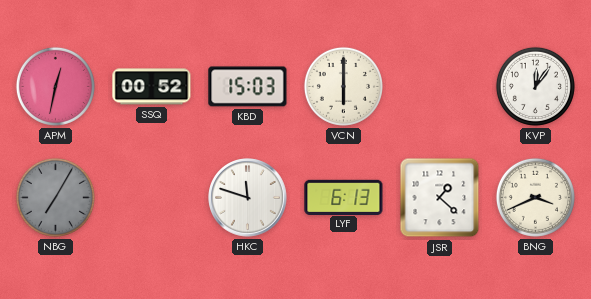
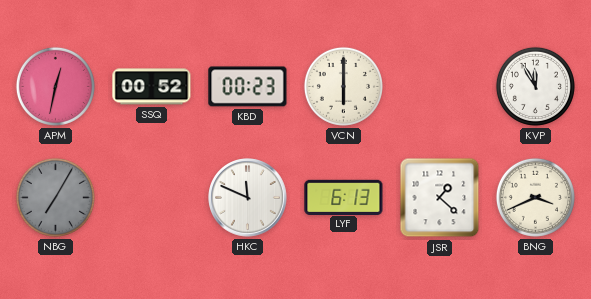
KBD: 15:03 -> 00:23
KVP: 12:06 -> 11:55
HKC: 11:48 -> 11:49
